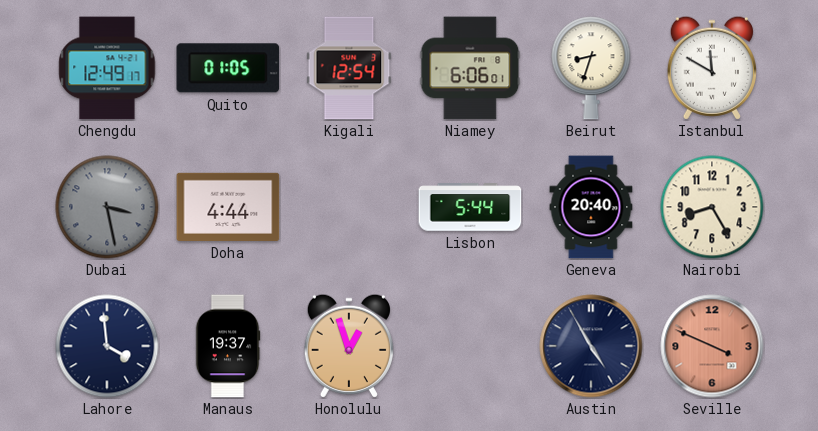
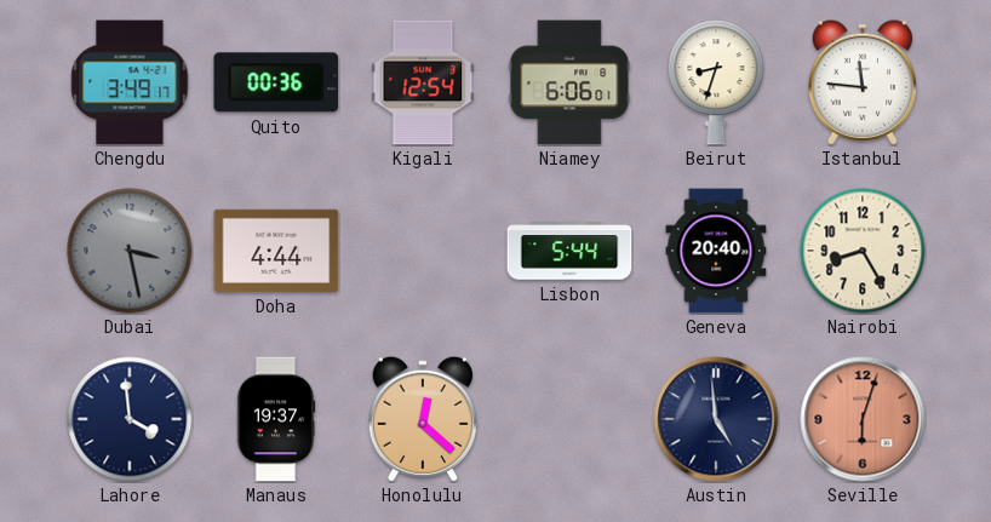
Chengdu: 12:49 -> 3:49
Quito: 01:05 -> 00:36
Istanbul: 11:50 -> 11:46
Honolulu: 12:57 -> 12:22
Austin: 4:55 -> 4:59
Seville: 3:49 -> 6:03
